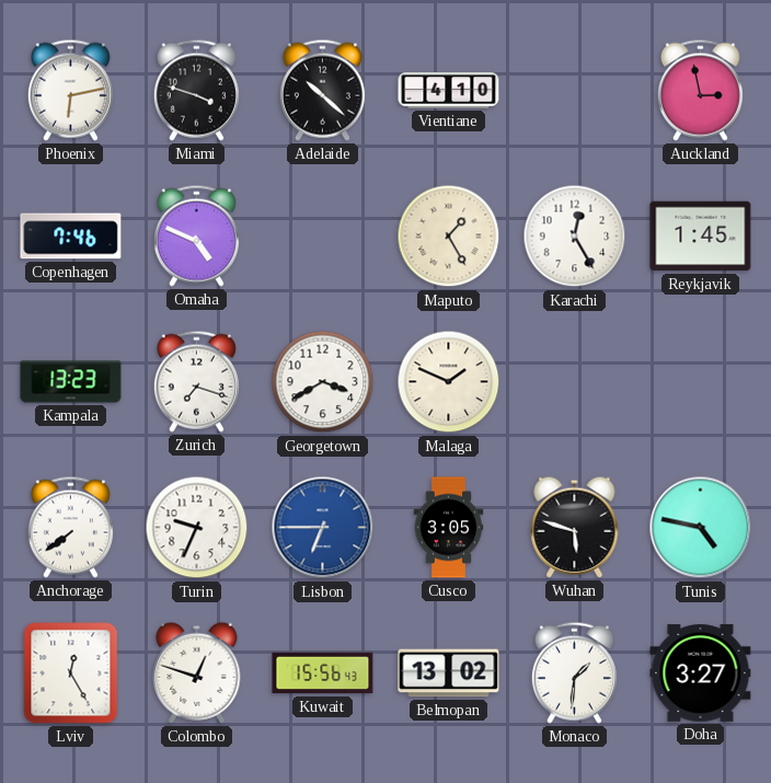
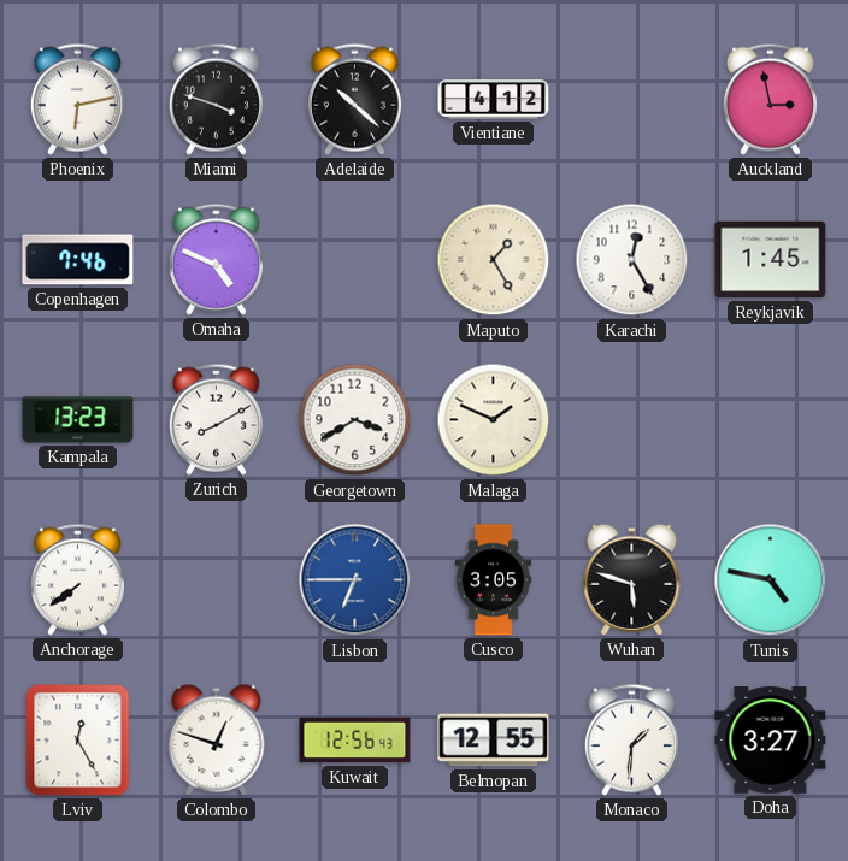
Vientiane: 4:10 -> 4:12
Zurich: 7:18 -> 8:10
Turin: 9:34 -> none
Kuwait: 15:56 -> 12:56
Belmopan: 13:02 -> 12:55
